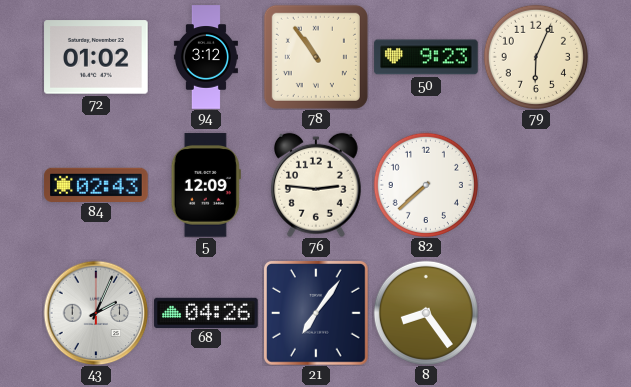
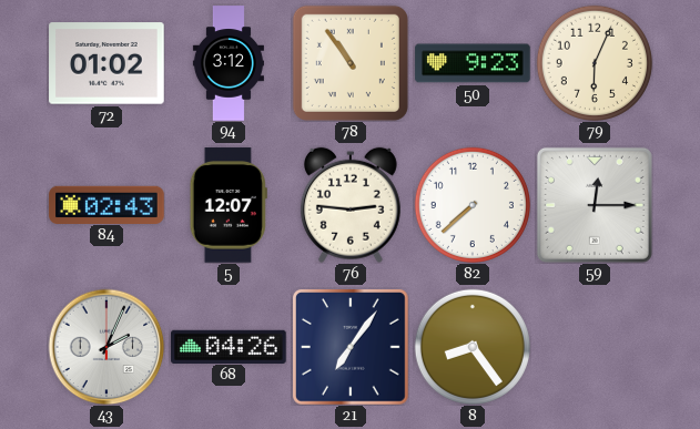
5: 12:09 -> 12:07
59: none -> 12:15
